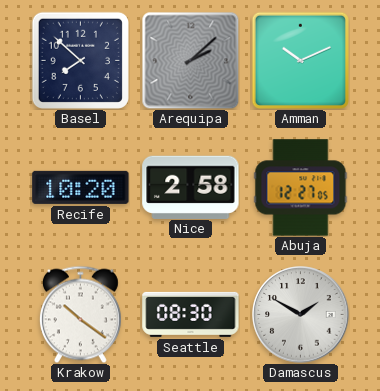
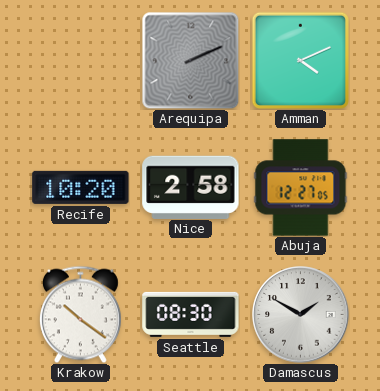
Basel: 7:52 -> none
Arequipa: 2:08 -> 2:11
Amman: 10:11 -> 4:11
